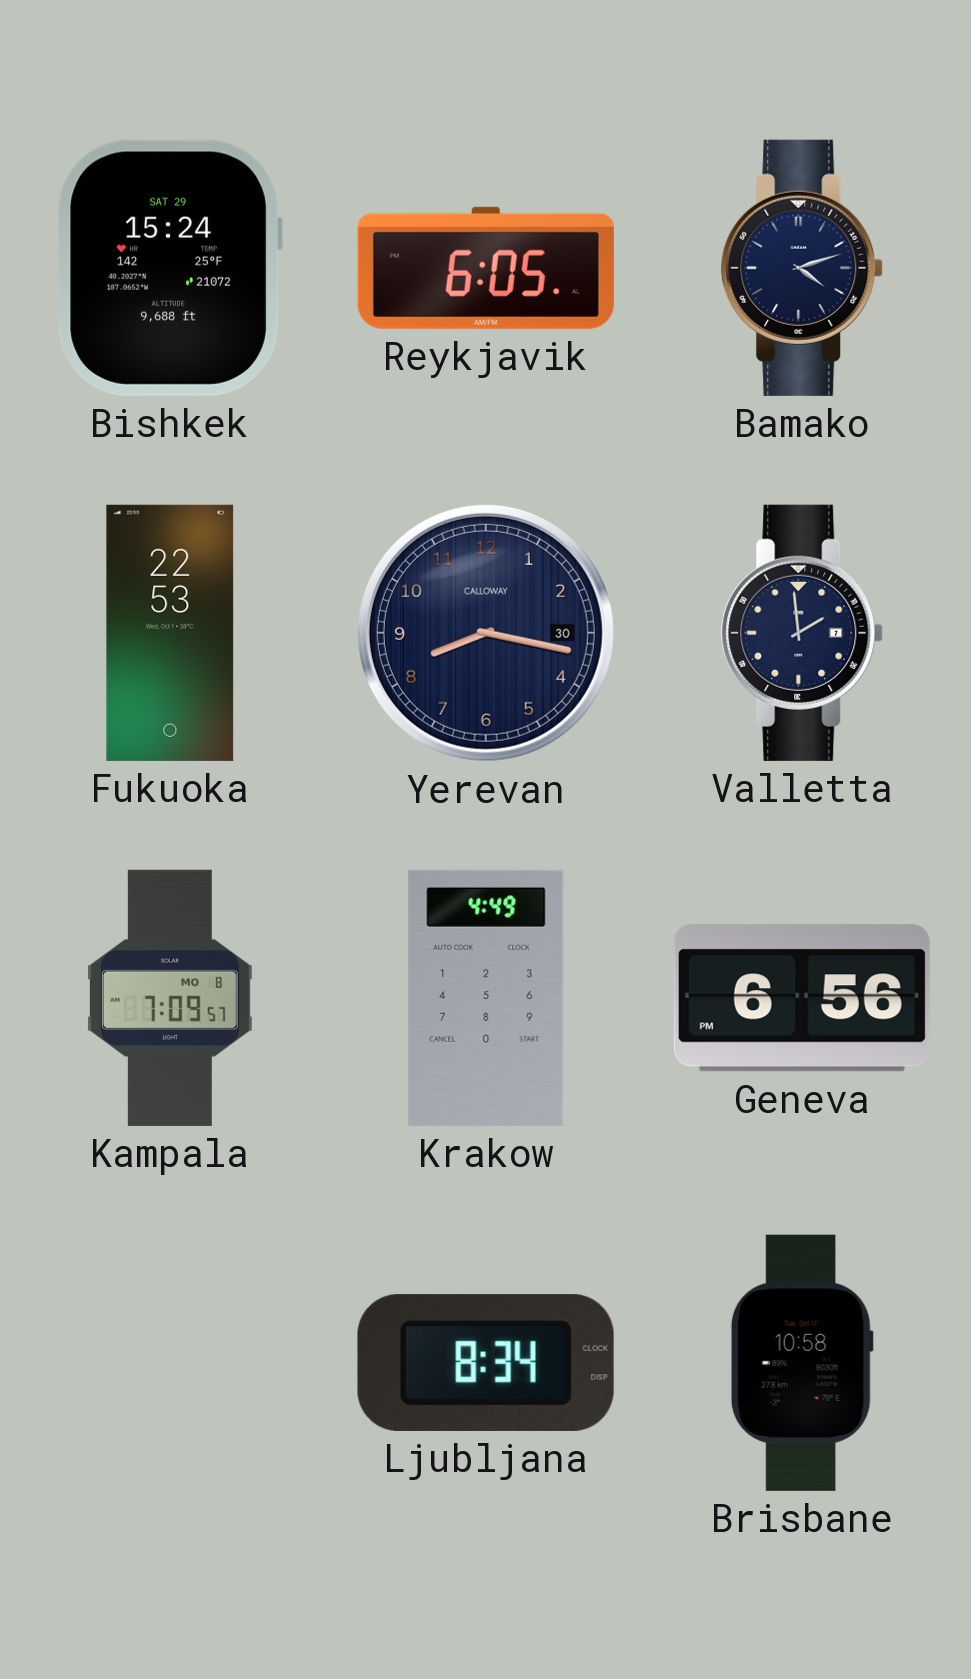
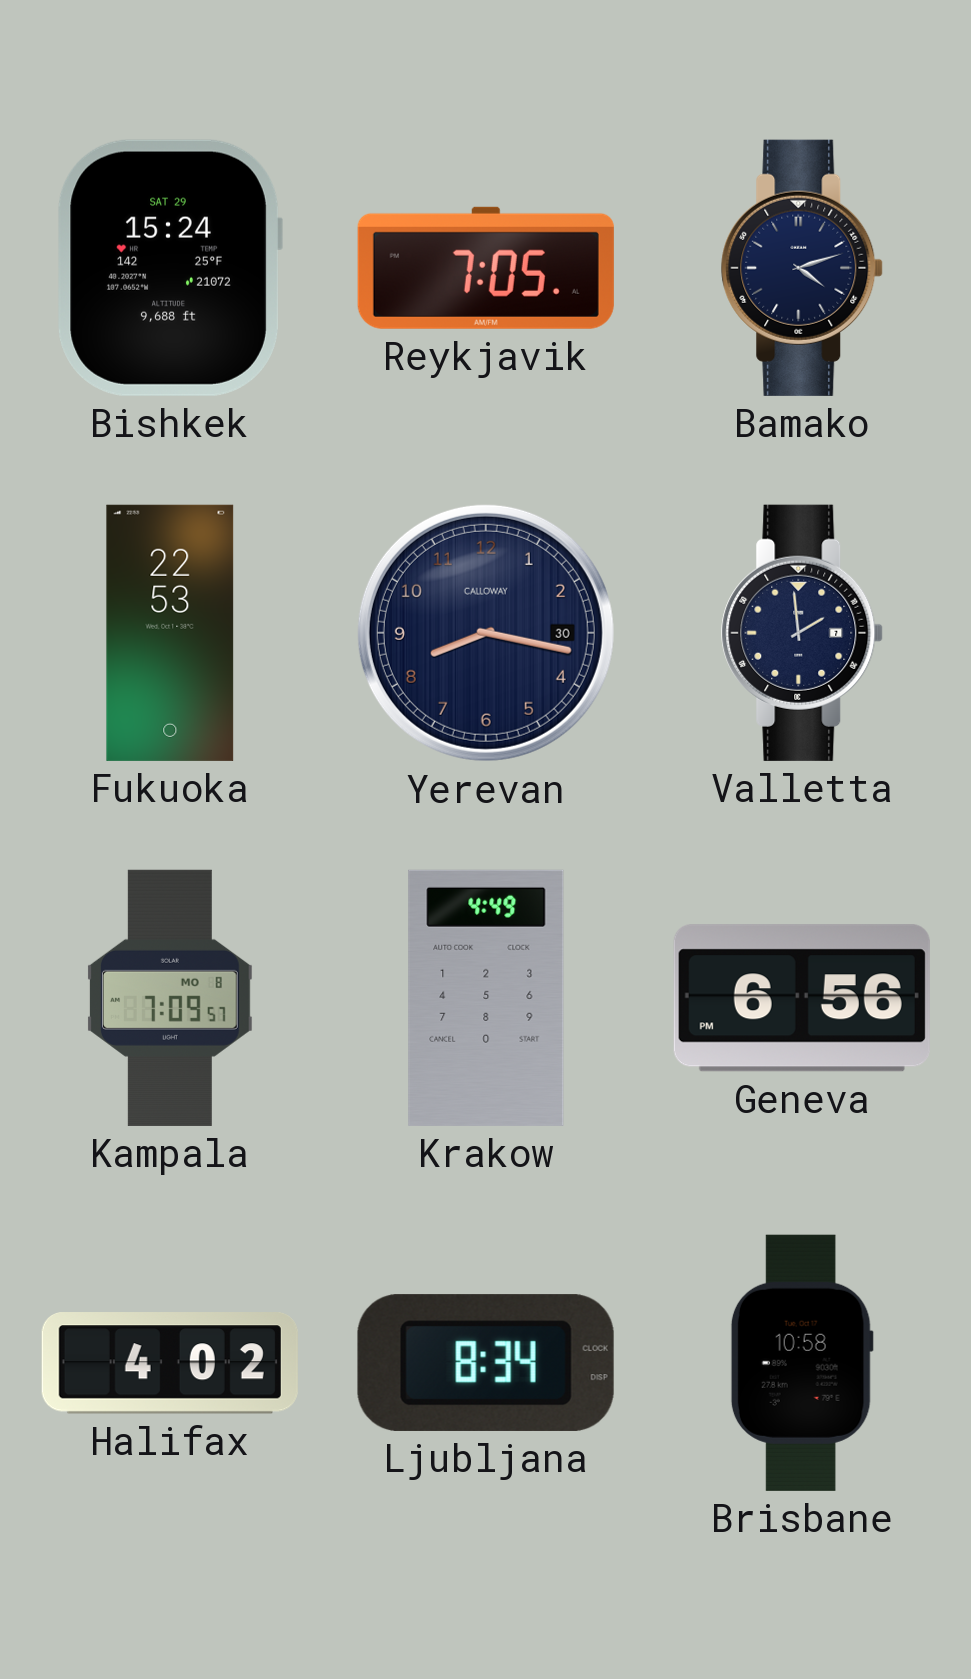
Reykjavik: 6:05 -> 7:05
Halifax: none -> 4:02
